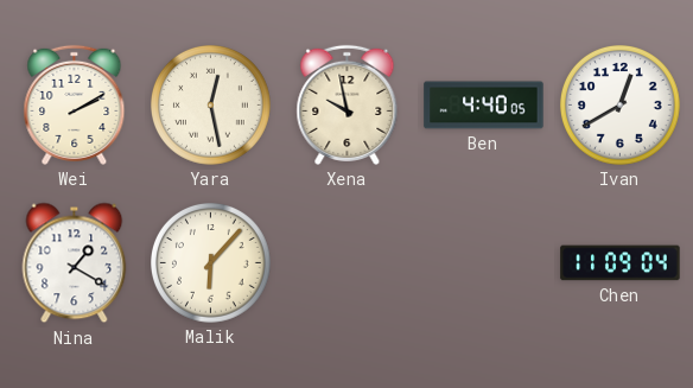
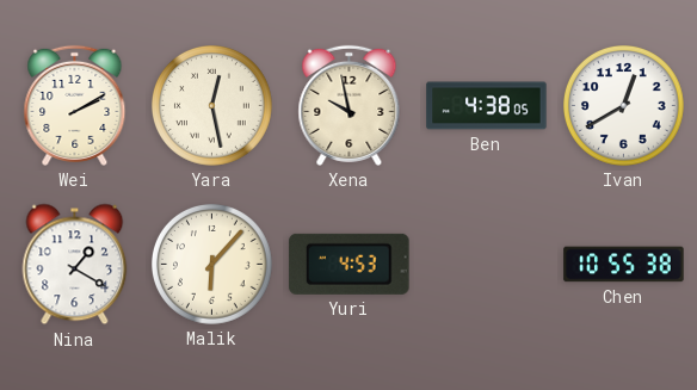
Ben: 4:40 -> 4:38
Yuri: none -> 4:53
Chen: 11:09 -> 10:55
